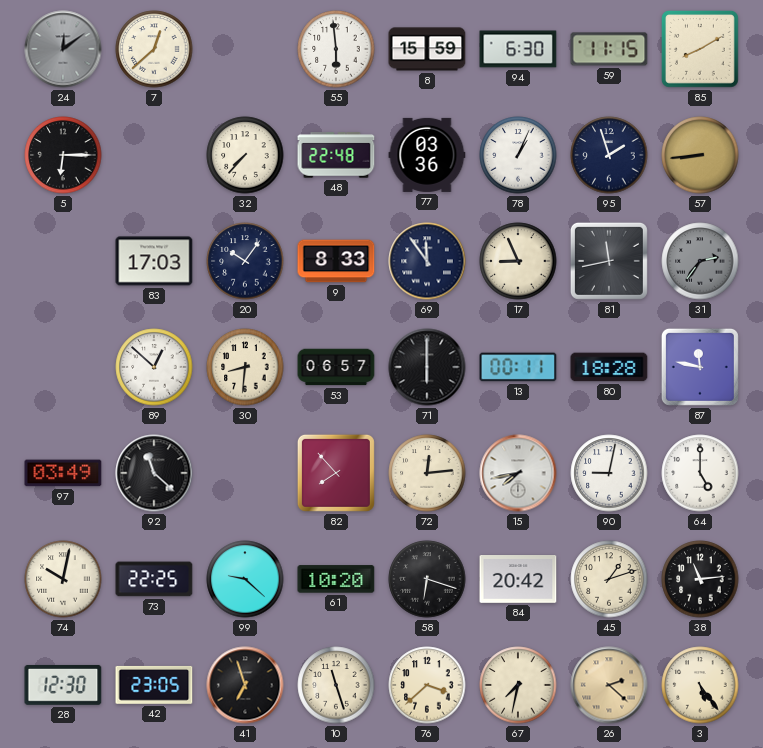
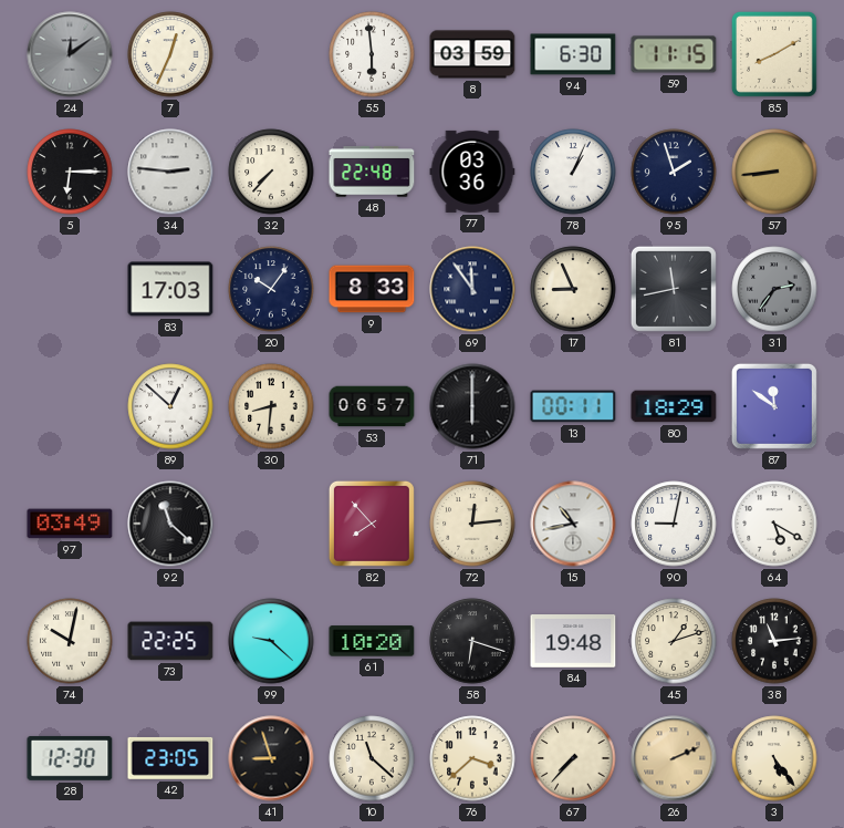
7: 12:38 -> 12:34
8: 15:59 -> 03:59
34: none -> 2:46
80: 18:28 -> 18:29
87: 11:47 -> 11:51
15: 7:43 -> 10:43
64: 5:00 -> 5:20
84: 20:42 -> 19:48
41: 6:57 -> 8:57
10: 11:27 -> 11:22
67: 7:32 -> 7:37
26: 2:22 -> 2:11
